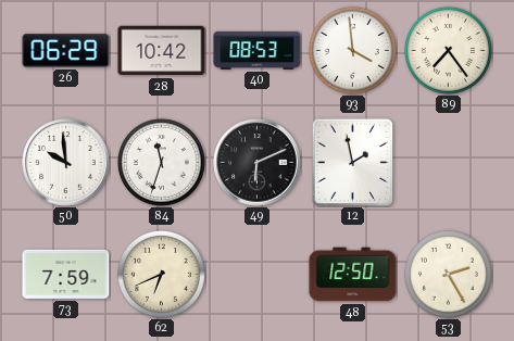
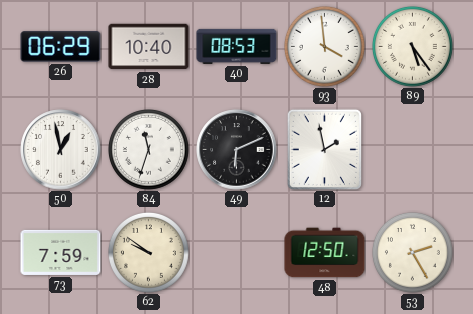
28: 10:42 -> 10:40
89: 7:24 -> 5:24
50: 9:59 -> 12:58
62: 6:41 -> 9:51
